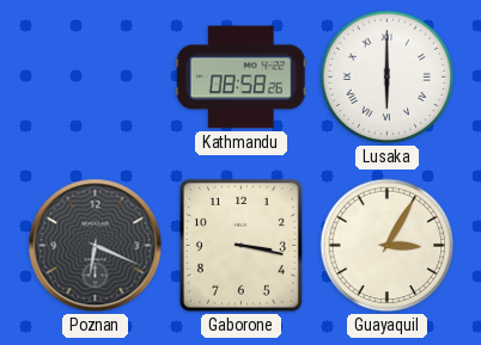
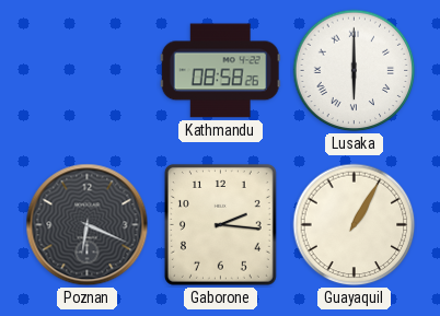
Gaborone: 3:17 -> 2:16
Guayaquil: 3:05 -> 1:05
